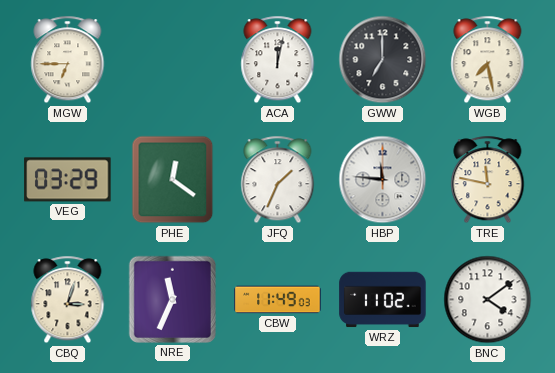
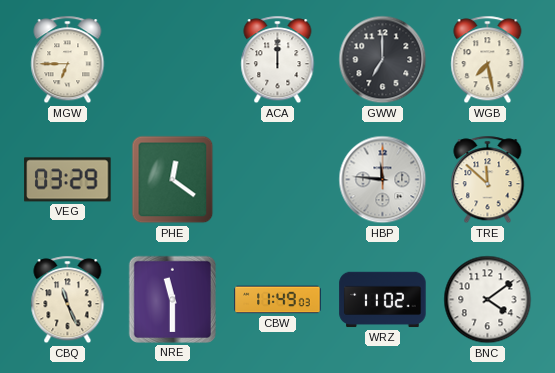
ACA: 12:02 -> 12:00
JFQ: 1:34 -> none
TRE: 11:47 -> 11:52
CBQ: 3:03 -> 11:26
NRE: 11:34 -> 11:30
